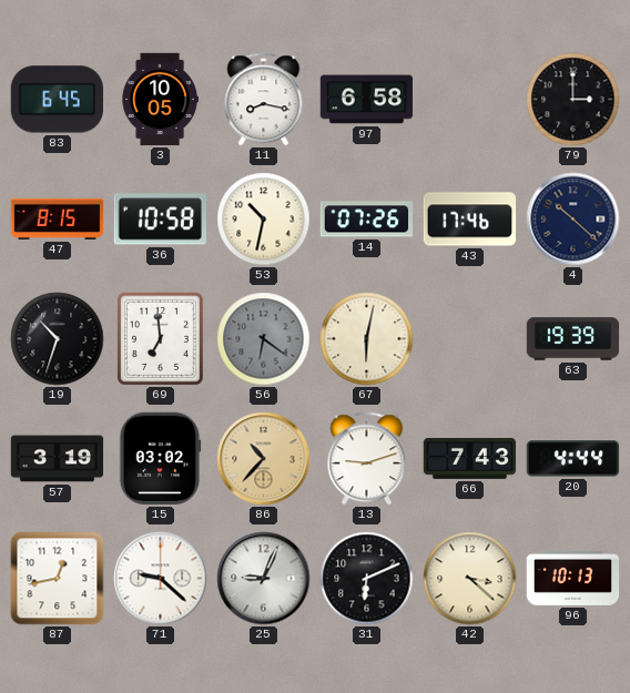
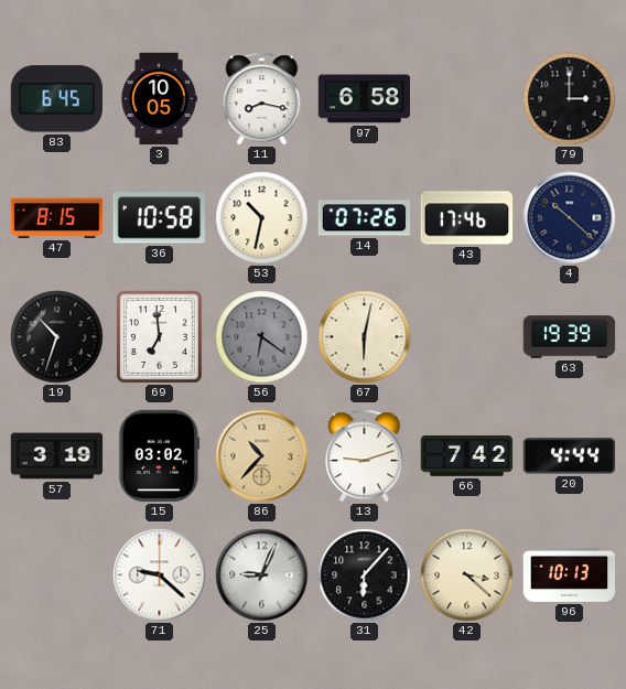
66: 7:43 -> 7:42
87: 12:43 -> none
31: 6:11 -> 6:07
